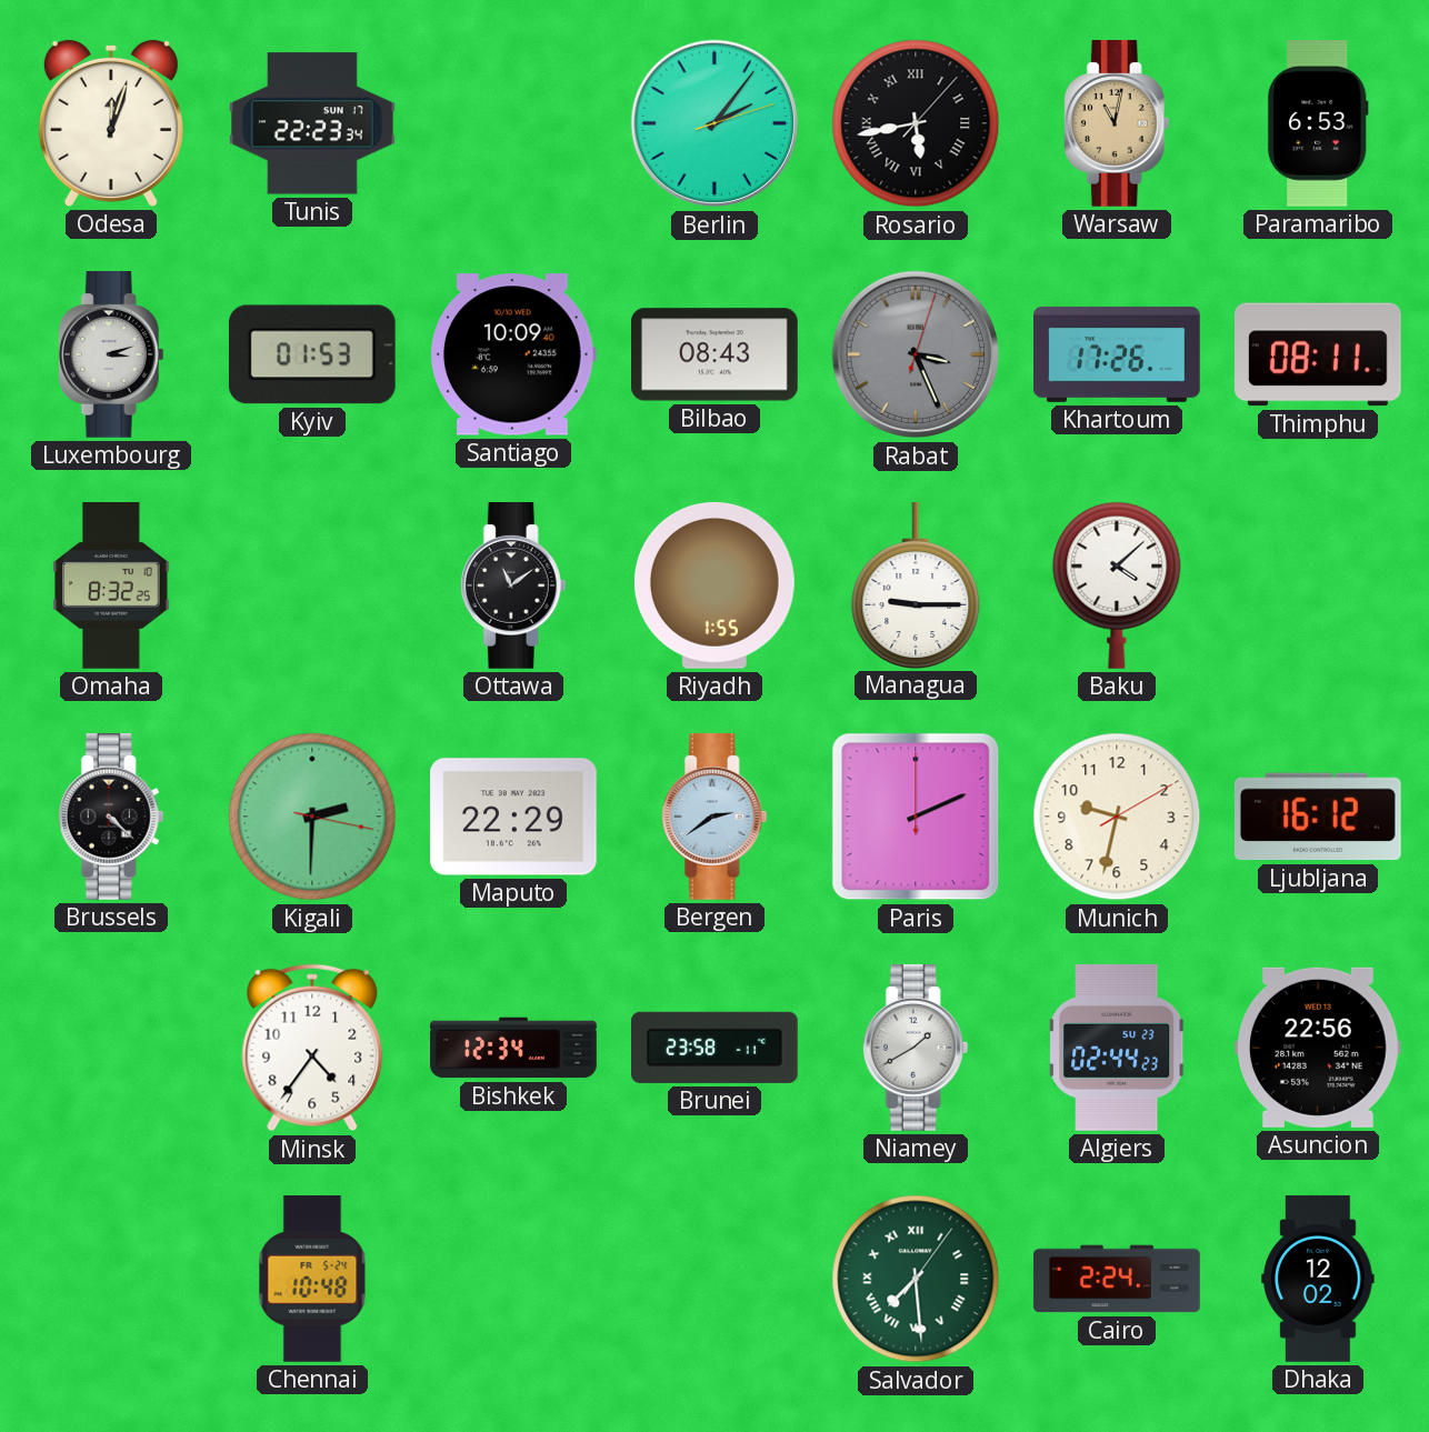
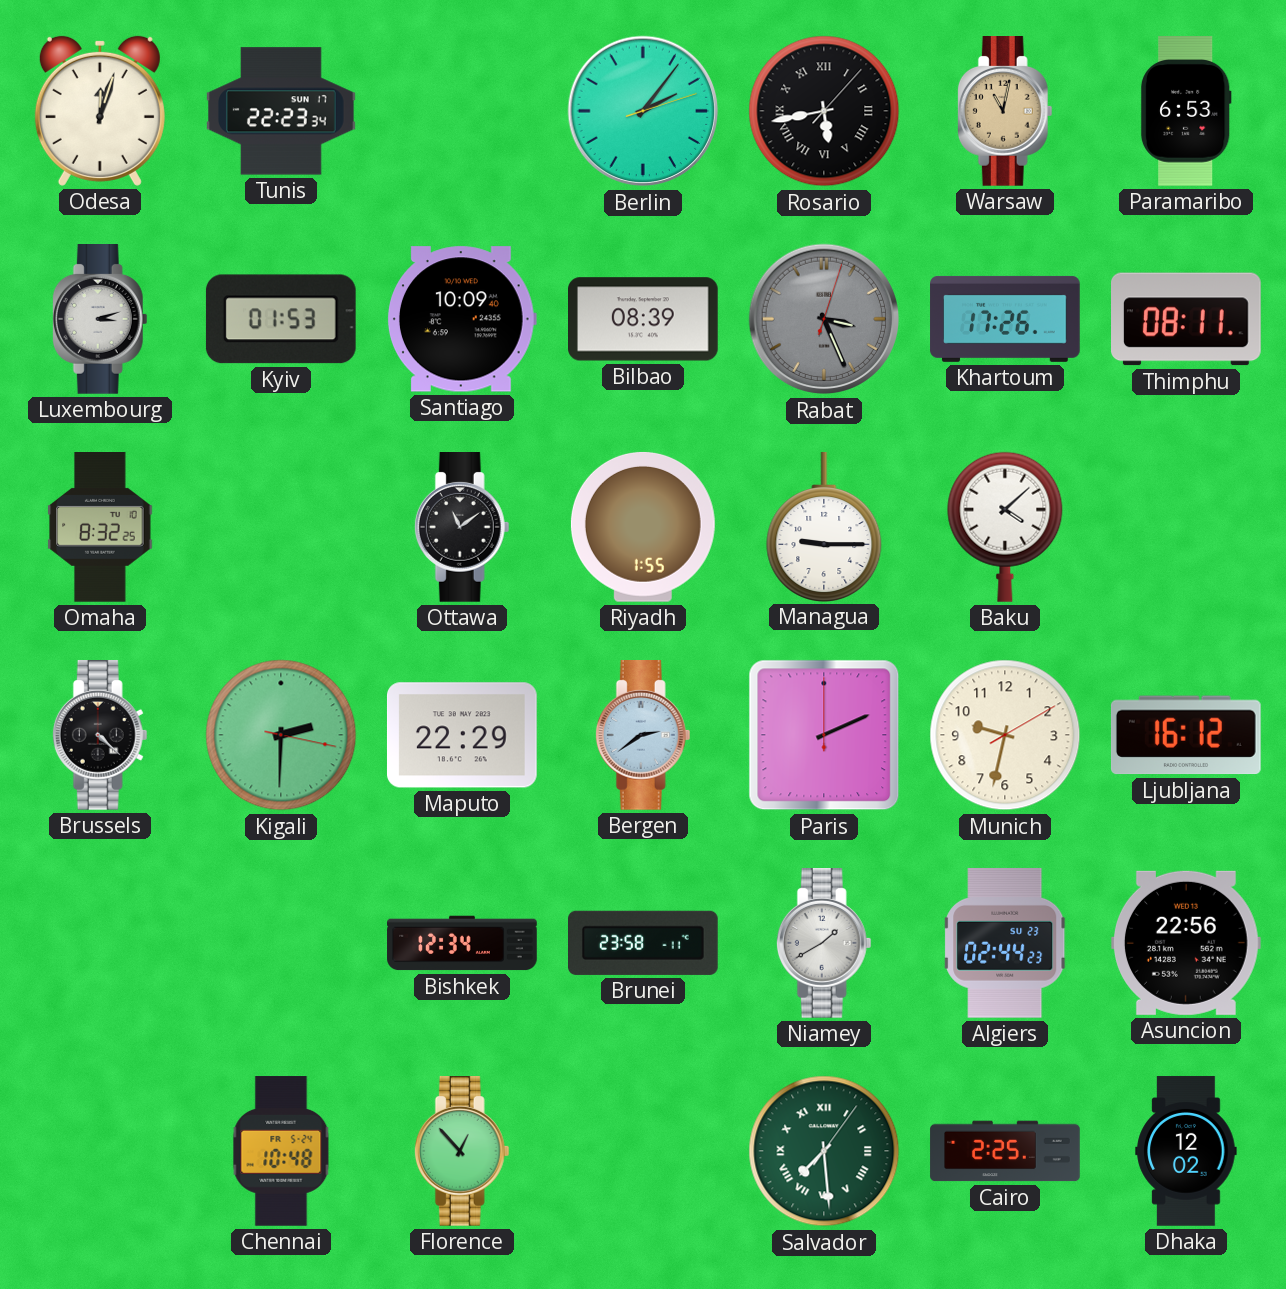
Bilbao: 08:43 -> 08:39
Minsk: 4:36 -> none
Florence: none -> 12:53
Cairo: 2:24 -> 2:25
